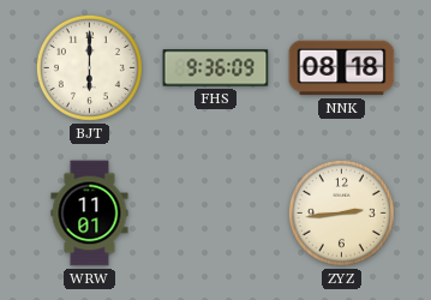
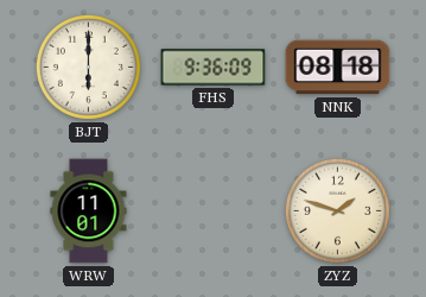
ZYZ: 2:44 -> 1:48
